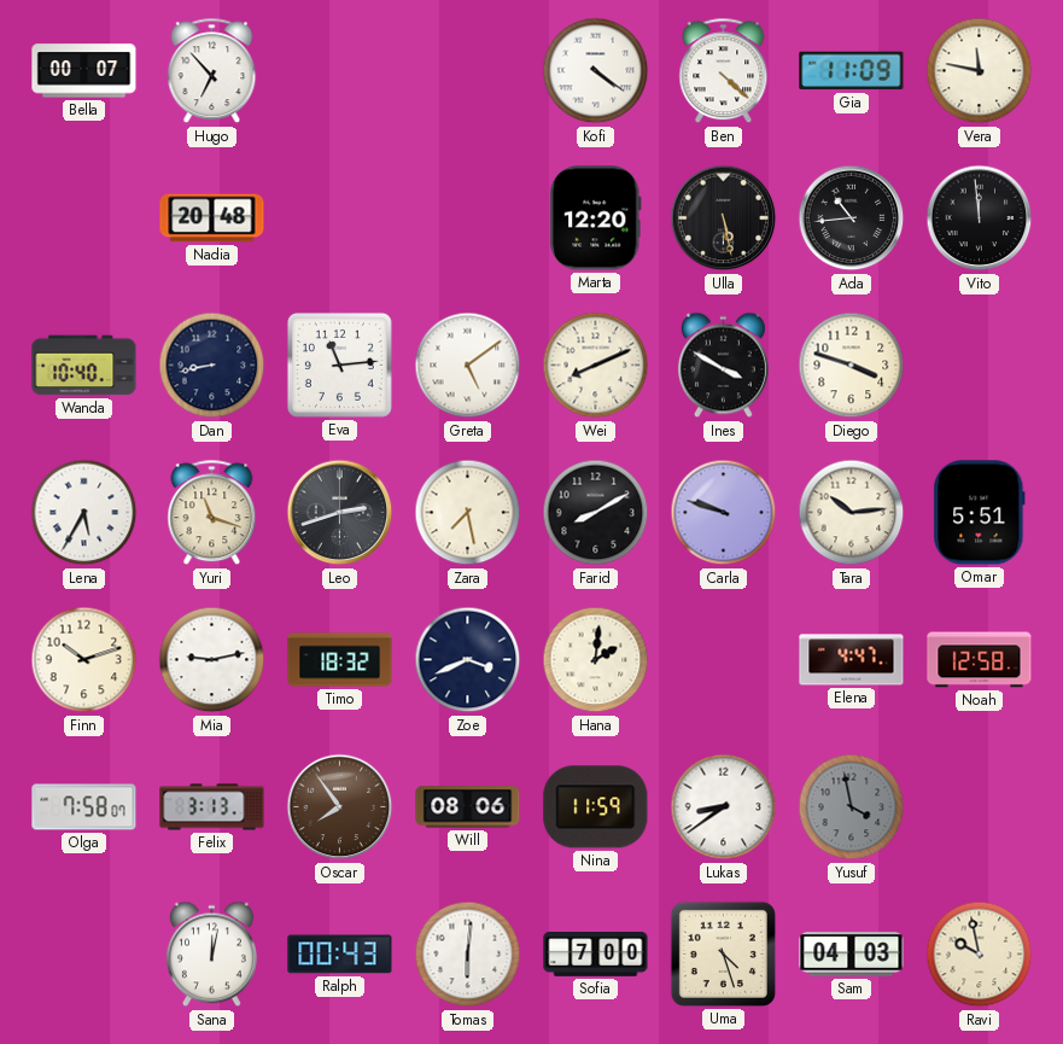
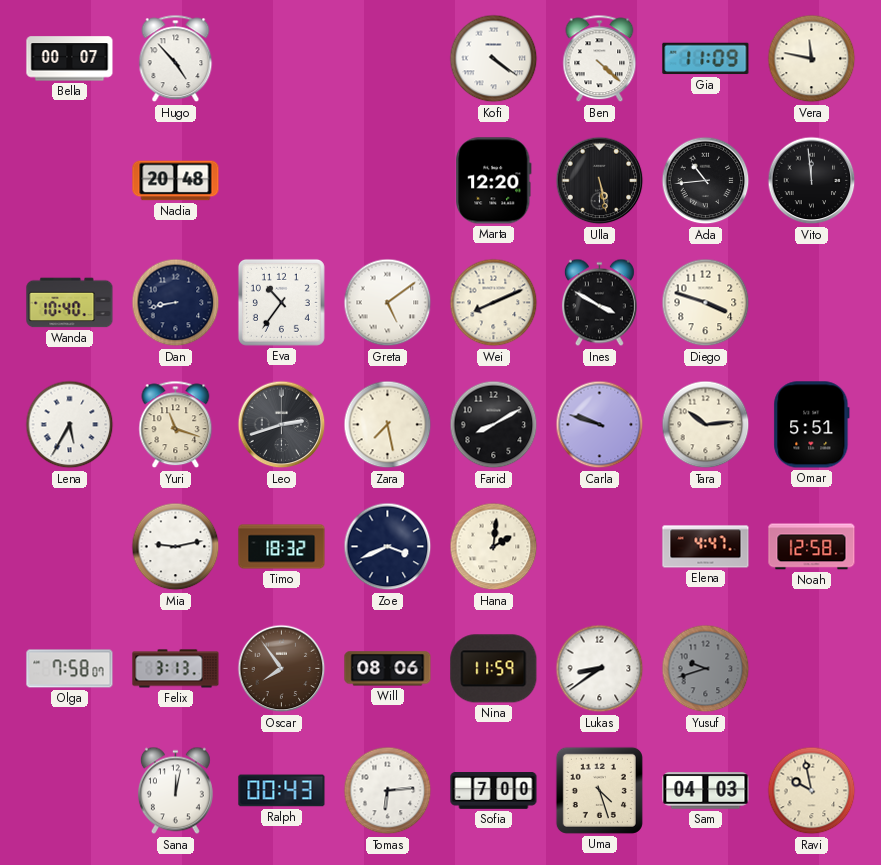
Hugo: 6:53 -> 4:53
Eva: 11:14 -> 10:36
Finn: 10:12 -> none
Yusuf: 3:58 -> 9:42
Tomas: 6:01 -> 6:14
